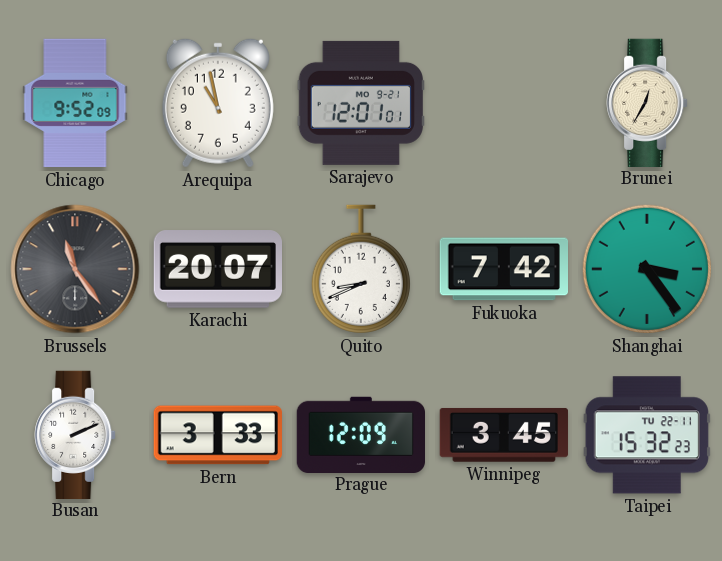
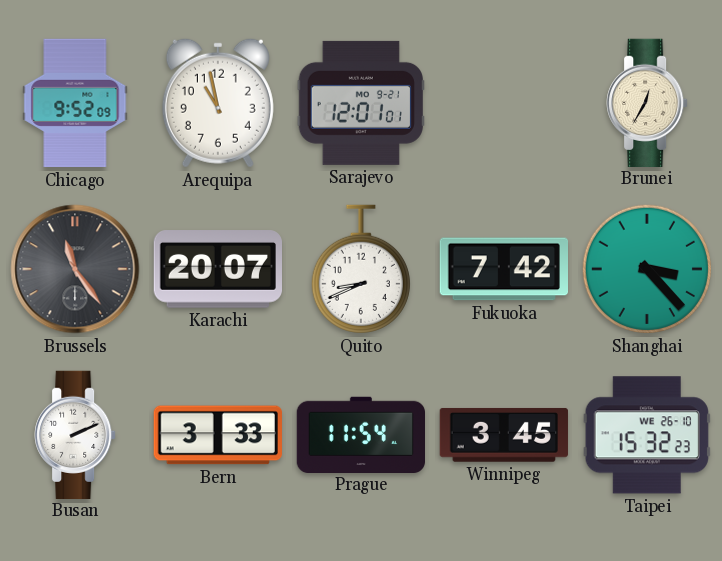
Shanghai: 3:24 -> 3:23
Prague: 12:09 -> 11:54
Taipei date: TU 22-11 -> WE 26-10
